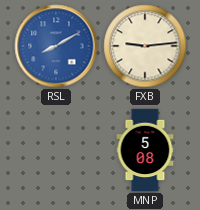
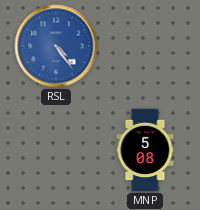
RSL: 8:10 -> 4:24
FXB: 9:14 -> none
